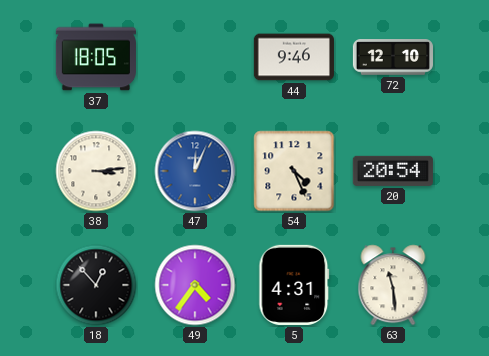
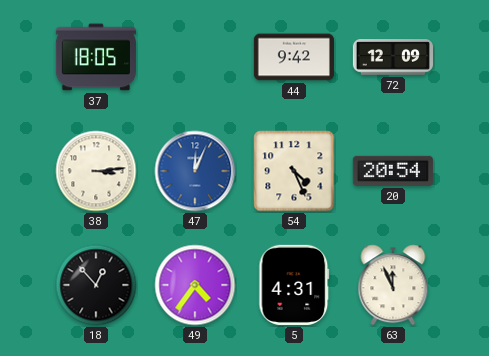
44: 9:46 -> 9:42
72: 12:10 -> 12:09
63: 11:29 -> 11:56
